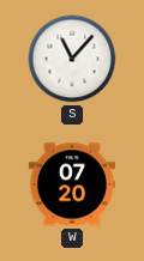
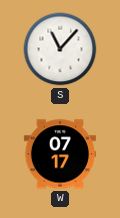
W: 07:20 -> 07:17
